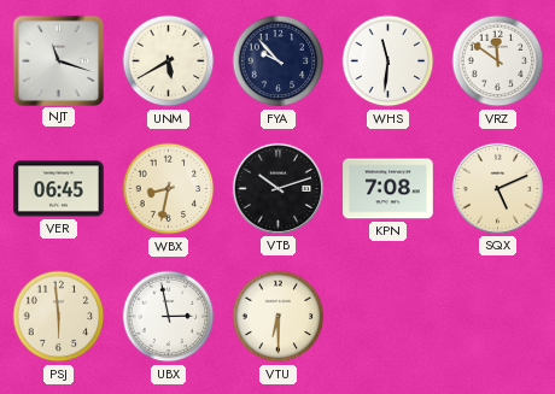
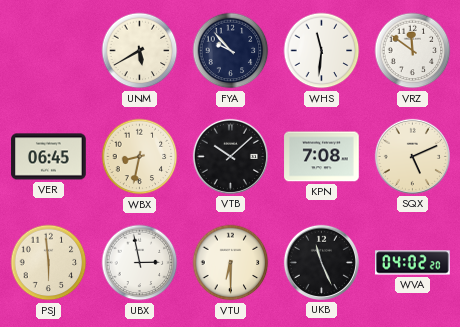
NJT: 11:18 -> none
VTB: 10:12 -> 10:08
UKB: none -> 11:26
WVA: none -> 04:02
